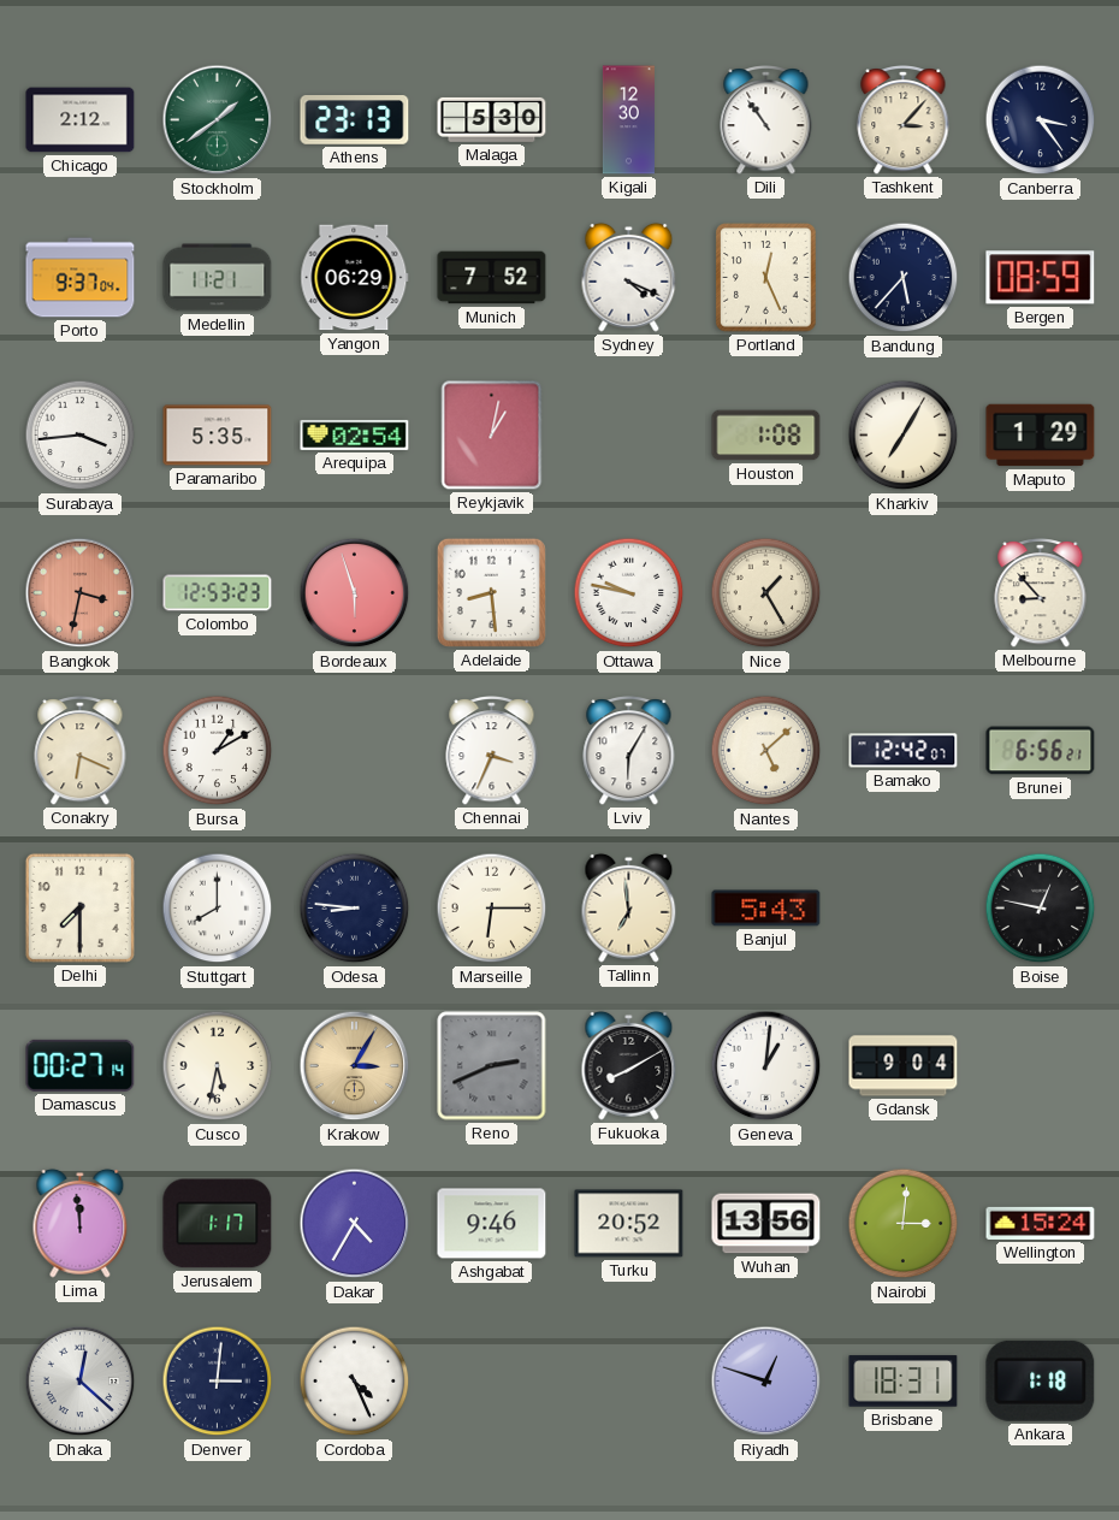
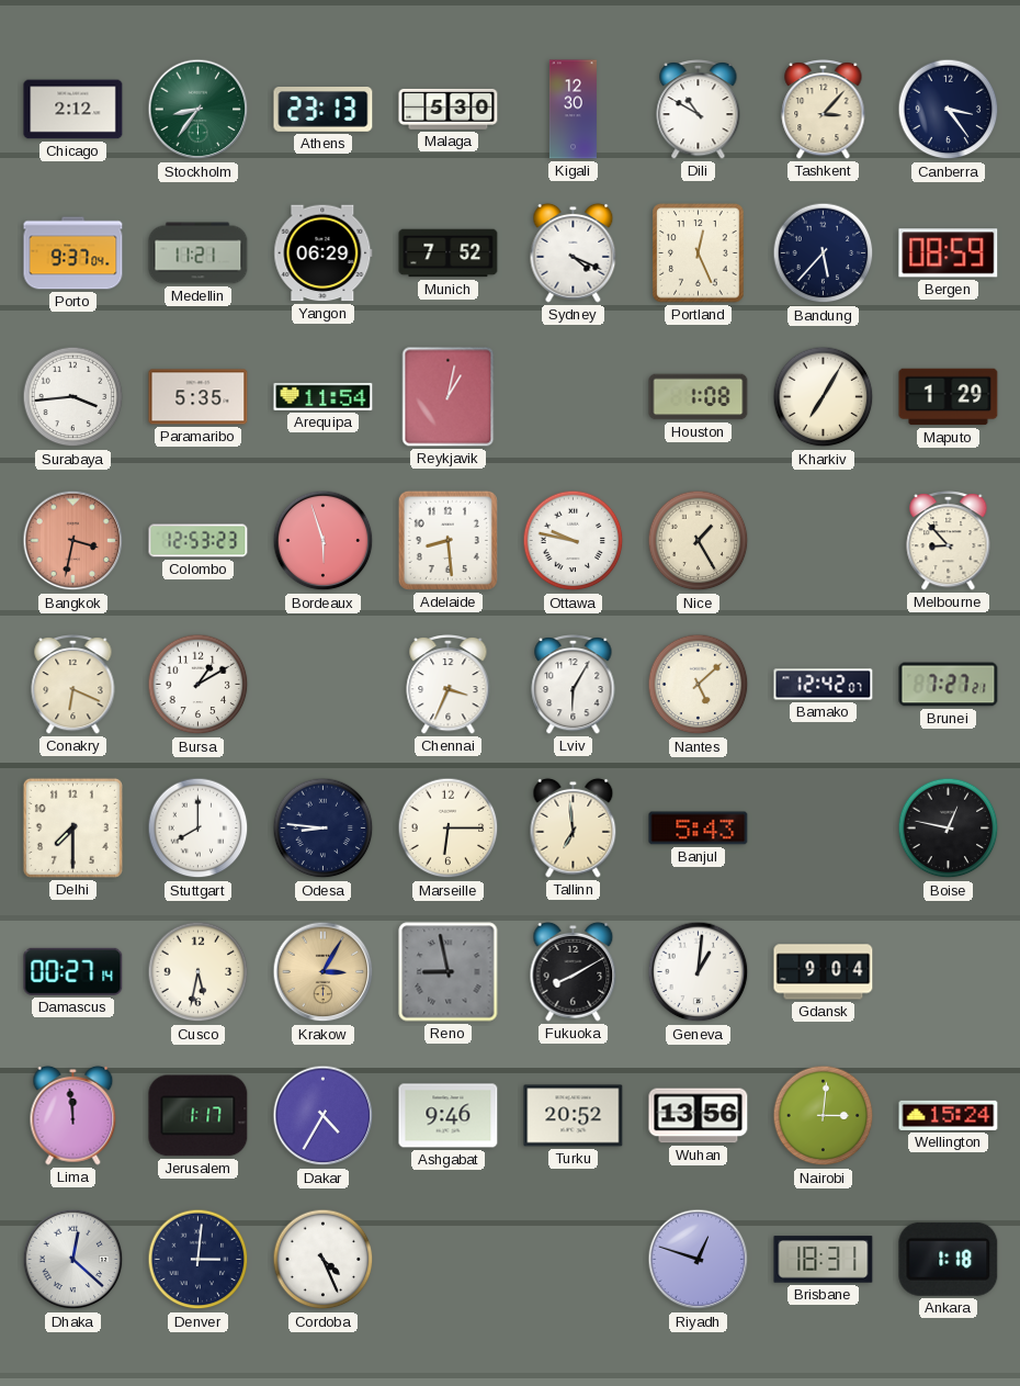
Stockholm: 1:39 -> 8:36
Dili: 10:54 -> 10:50
Arequipa: 02:54 -> 11:54
Brunei: 6:56 -> 7:27
Reno: 2:41 -> 8:58
